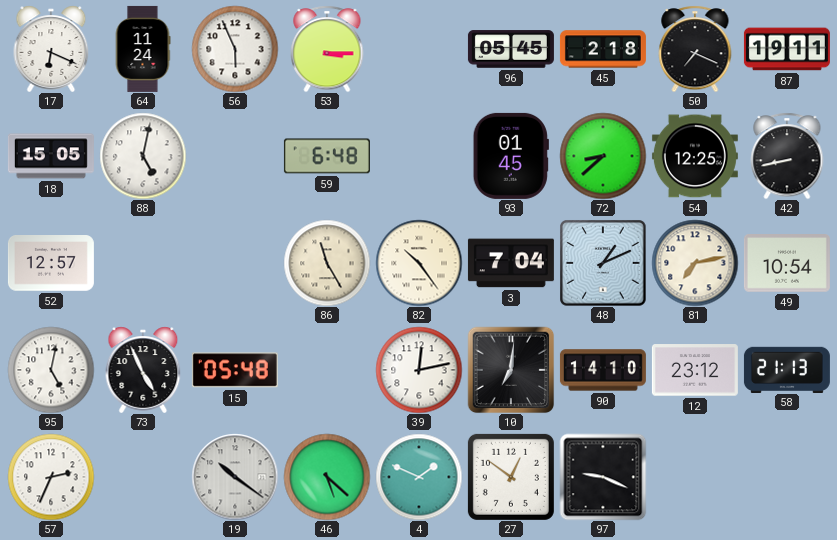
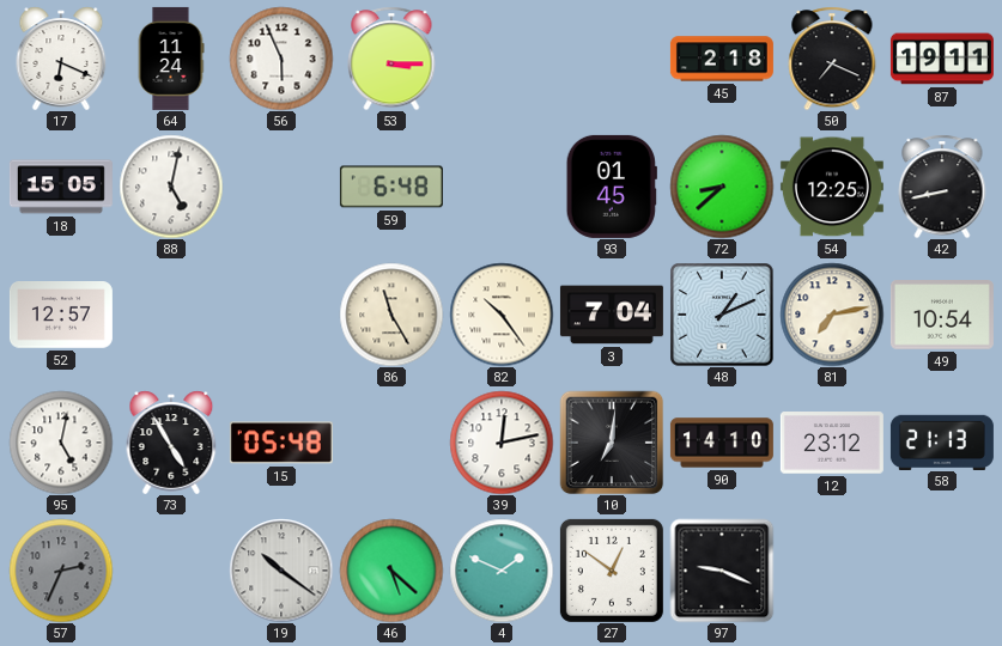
96: 05:45 -> none
73: 4:56 -> 4:55
57 dial: white -> grey
